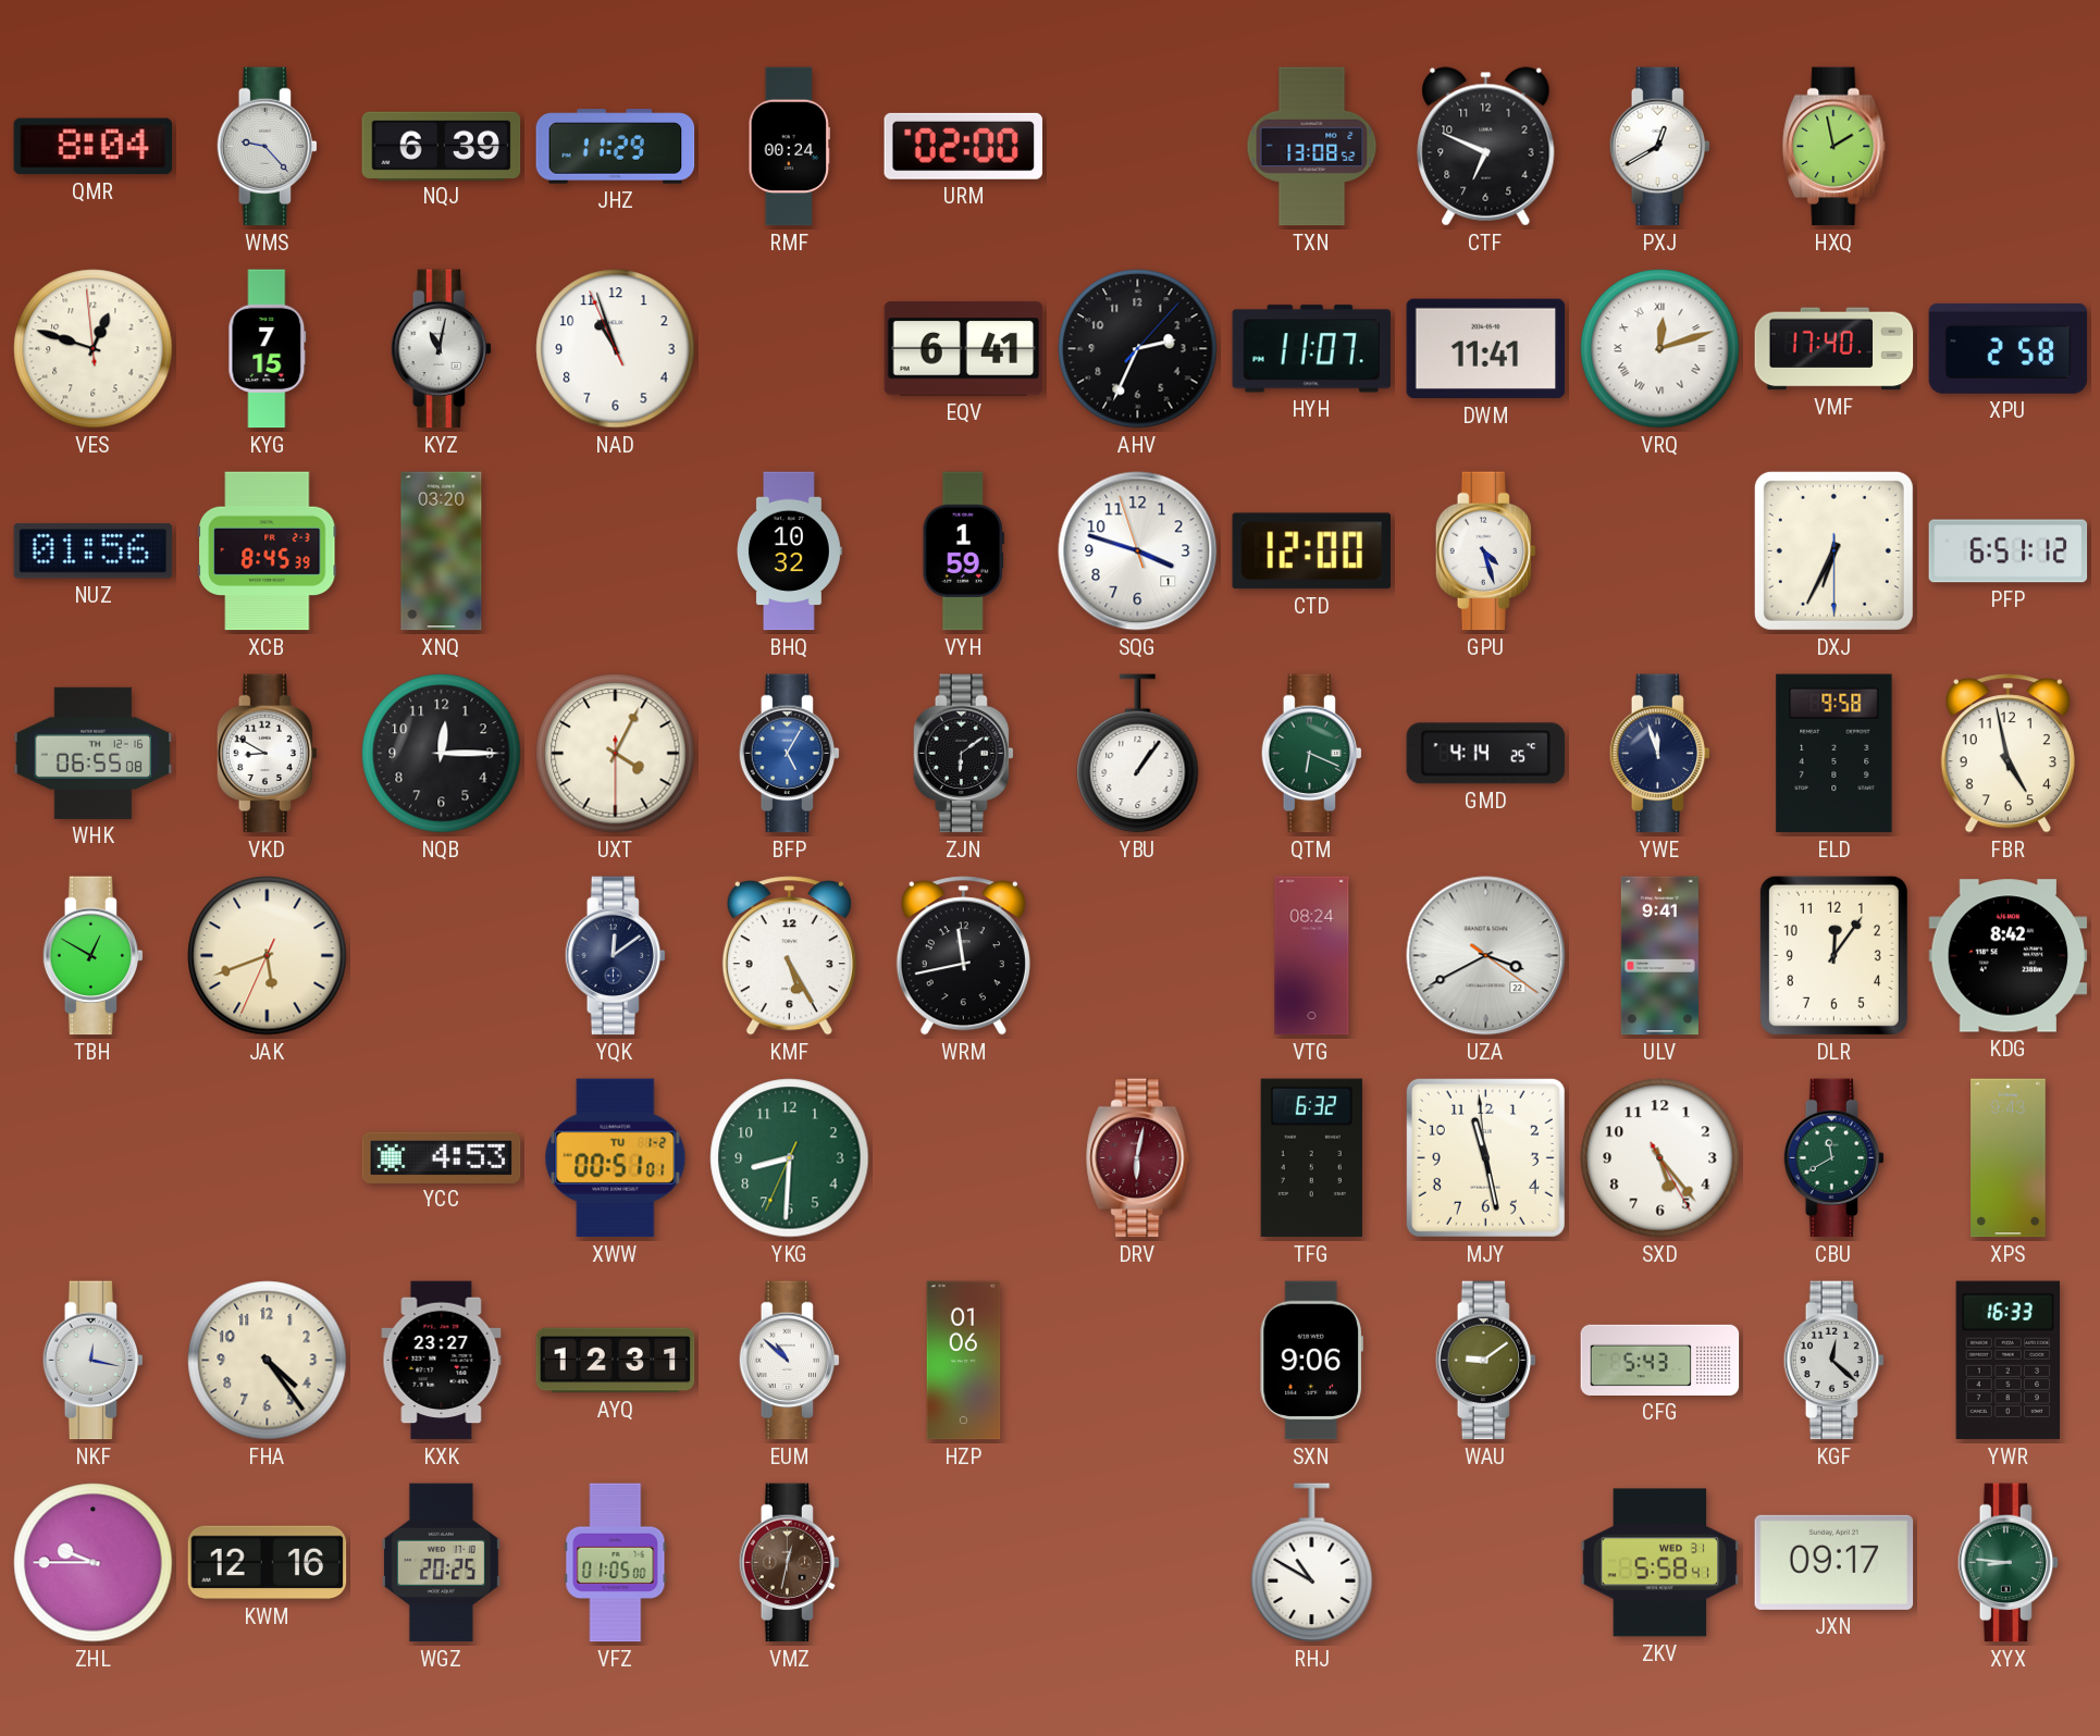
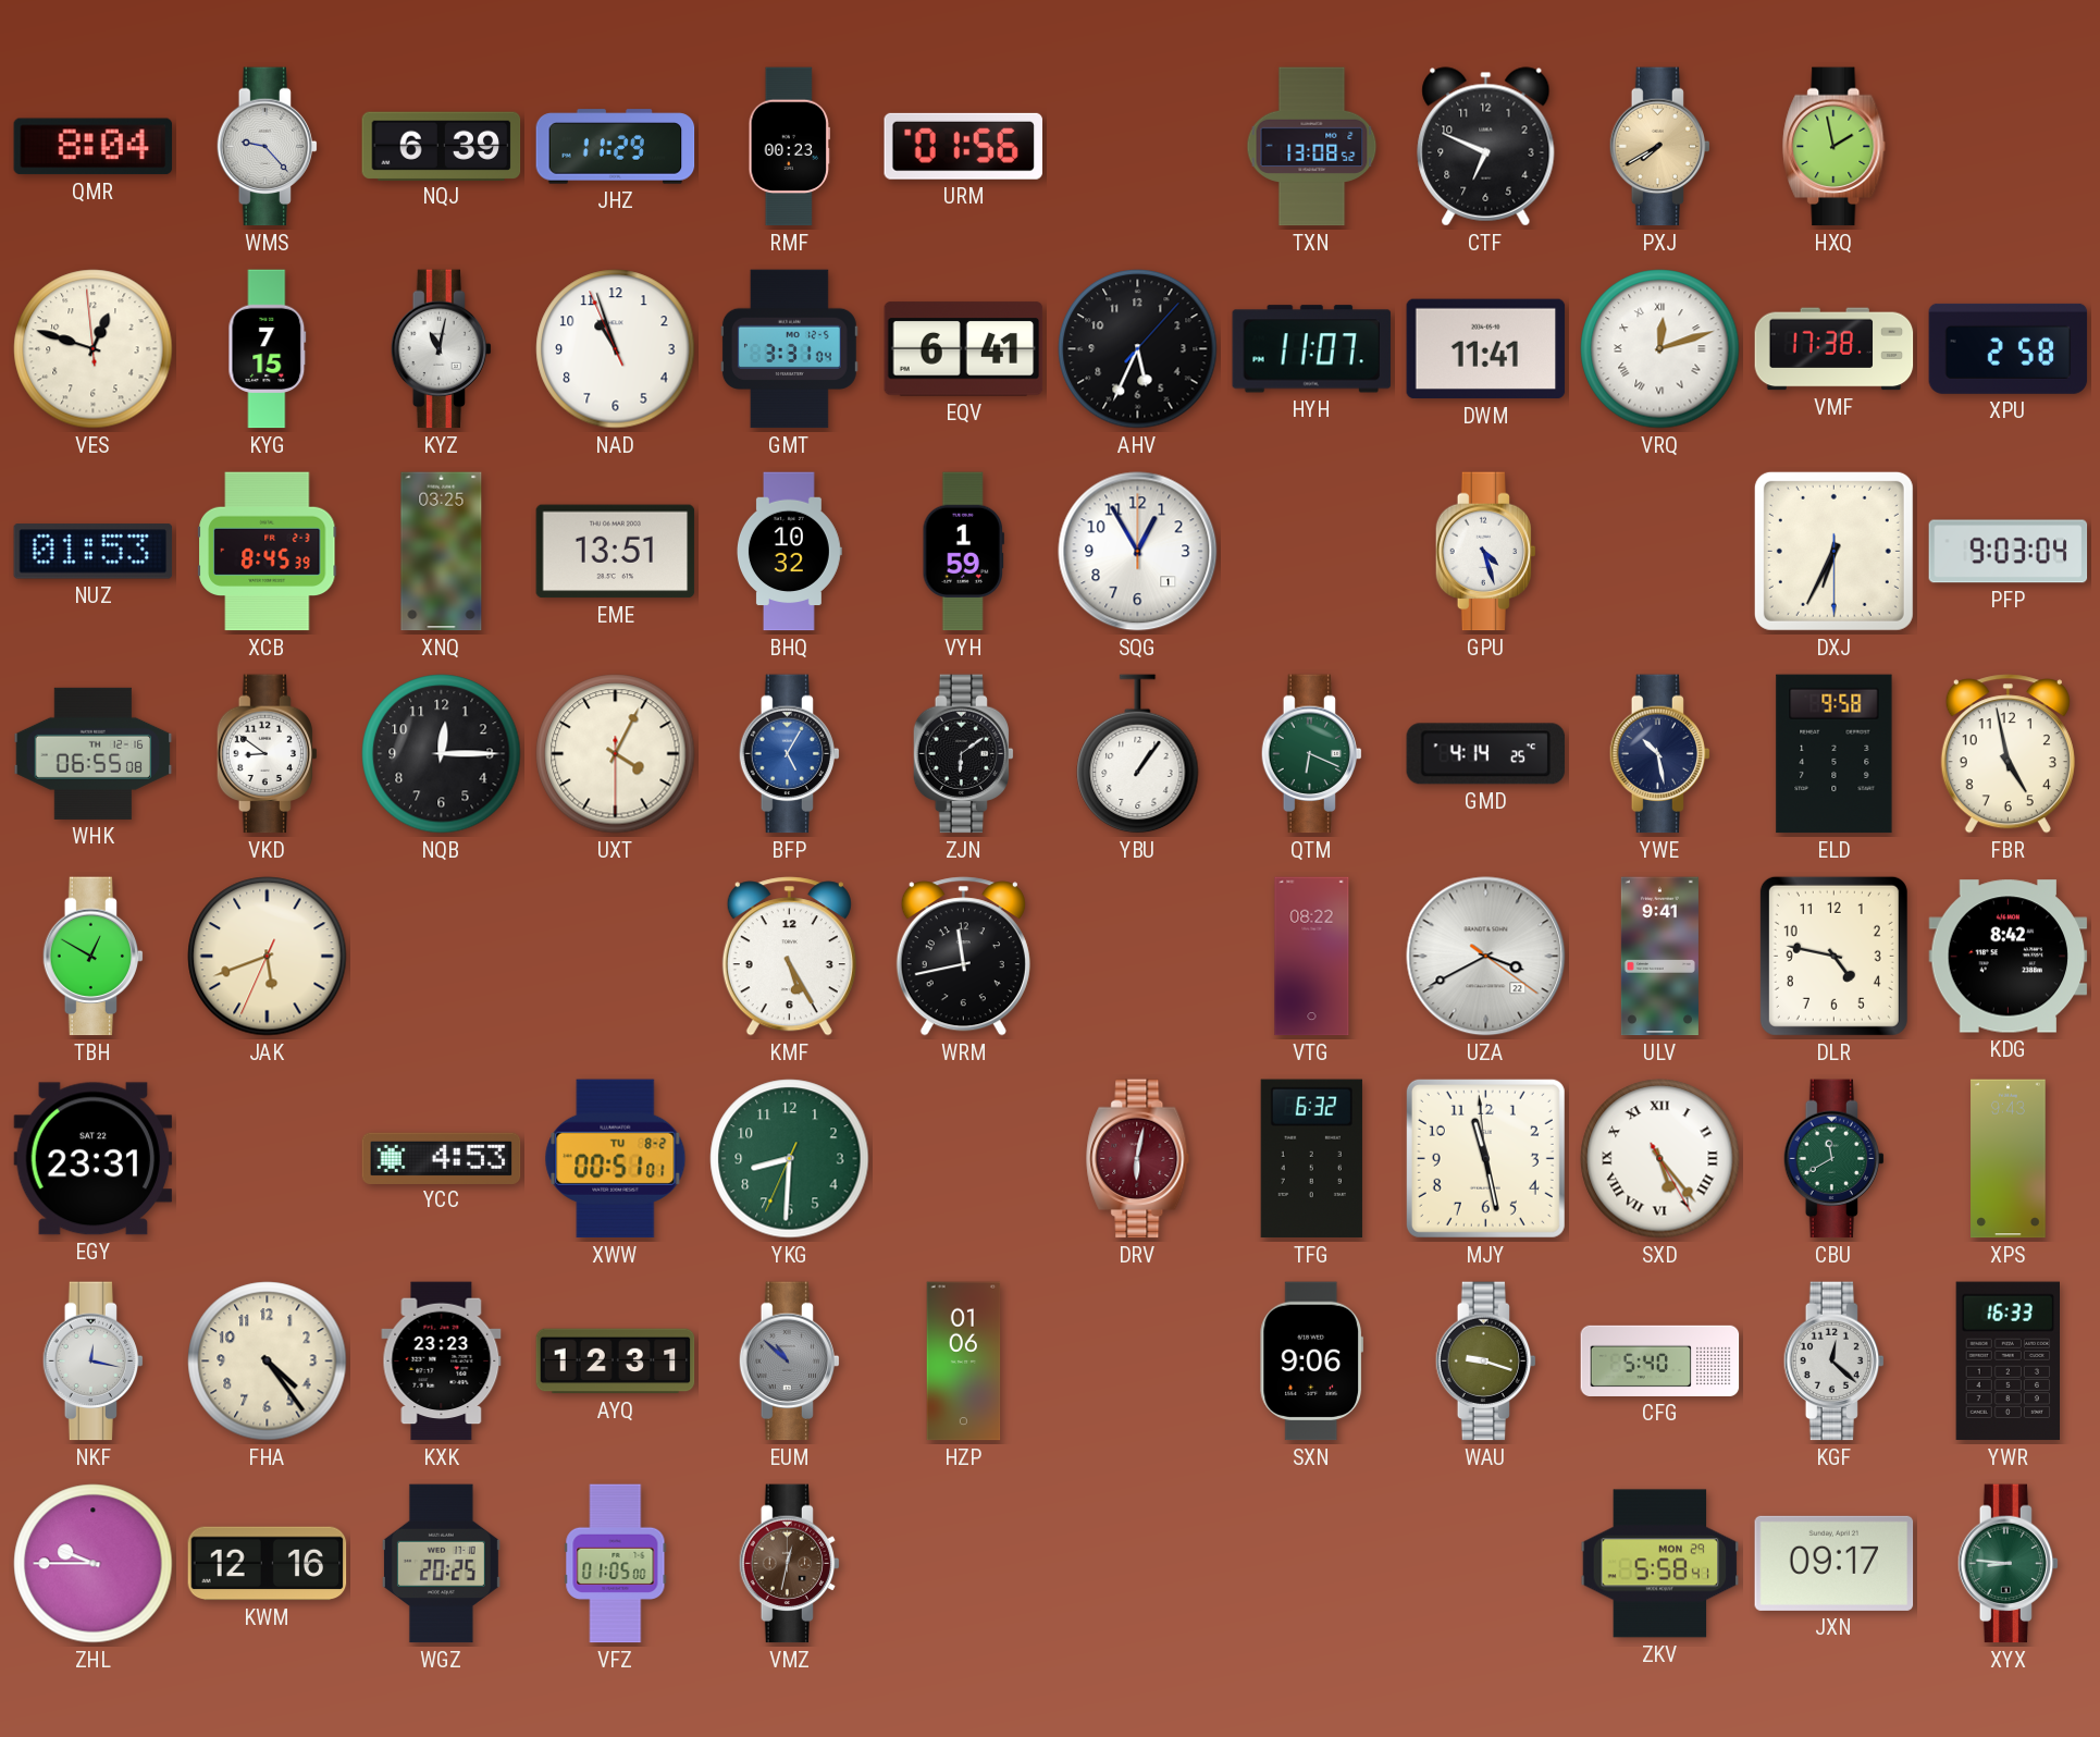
RMF: 00:24 -> 00:23
URM: 02:00 -> 01:56
PXJ: 12:40 -> 7:40
PXJ dial: white -> champagne
GMT: none -> 3:31
AHV: 2:34 -> 5:34
VMF: 17:40 -> 17:38
NUZ: 01:56 -> 01:53
XNQ: 03:20 -> 03:25
EME: none -> 13:51
SQG: 3:47 -> 12:55
CTD: 12:00 -> none
PFP: 6:51 -> 9:03
VKD: 8:50 -> 8:51
YWE: 11:57 -> 10:28
YQK: 12:09 -> none
VTG: 08:24 -> 08:22
DLR: 12:06 -> 4:47
EGY: none -> 23:31
XWW date: TU 1-2 -> TU 8-2
SXD numerals: Arabic -> Roman
KXK: 23:27 -> 23:23
EUM dial: white -> grey
WAU: 9:09 -> 9:18
CFG: 5:43 -> 5:40
RHJ: 10:50 -> none
ZKV date: WED 31 -> MON 29
